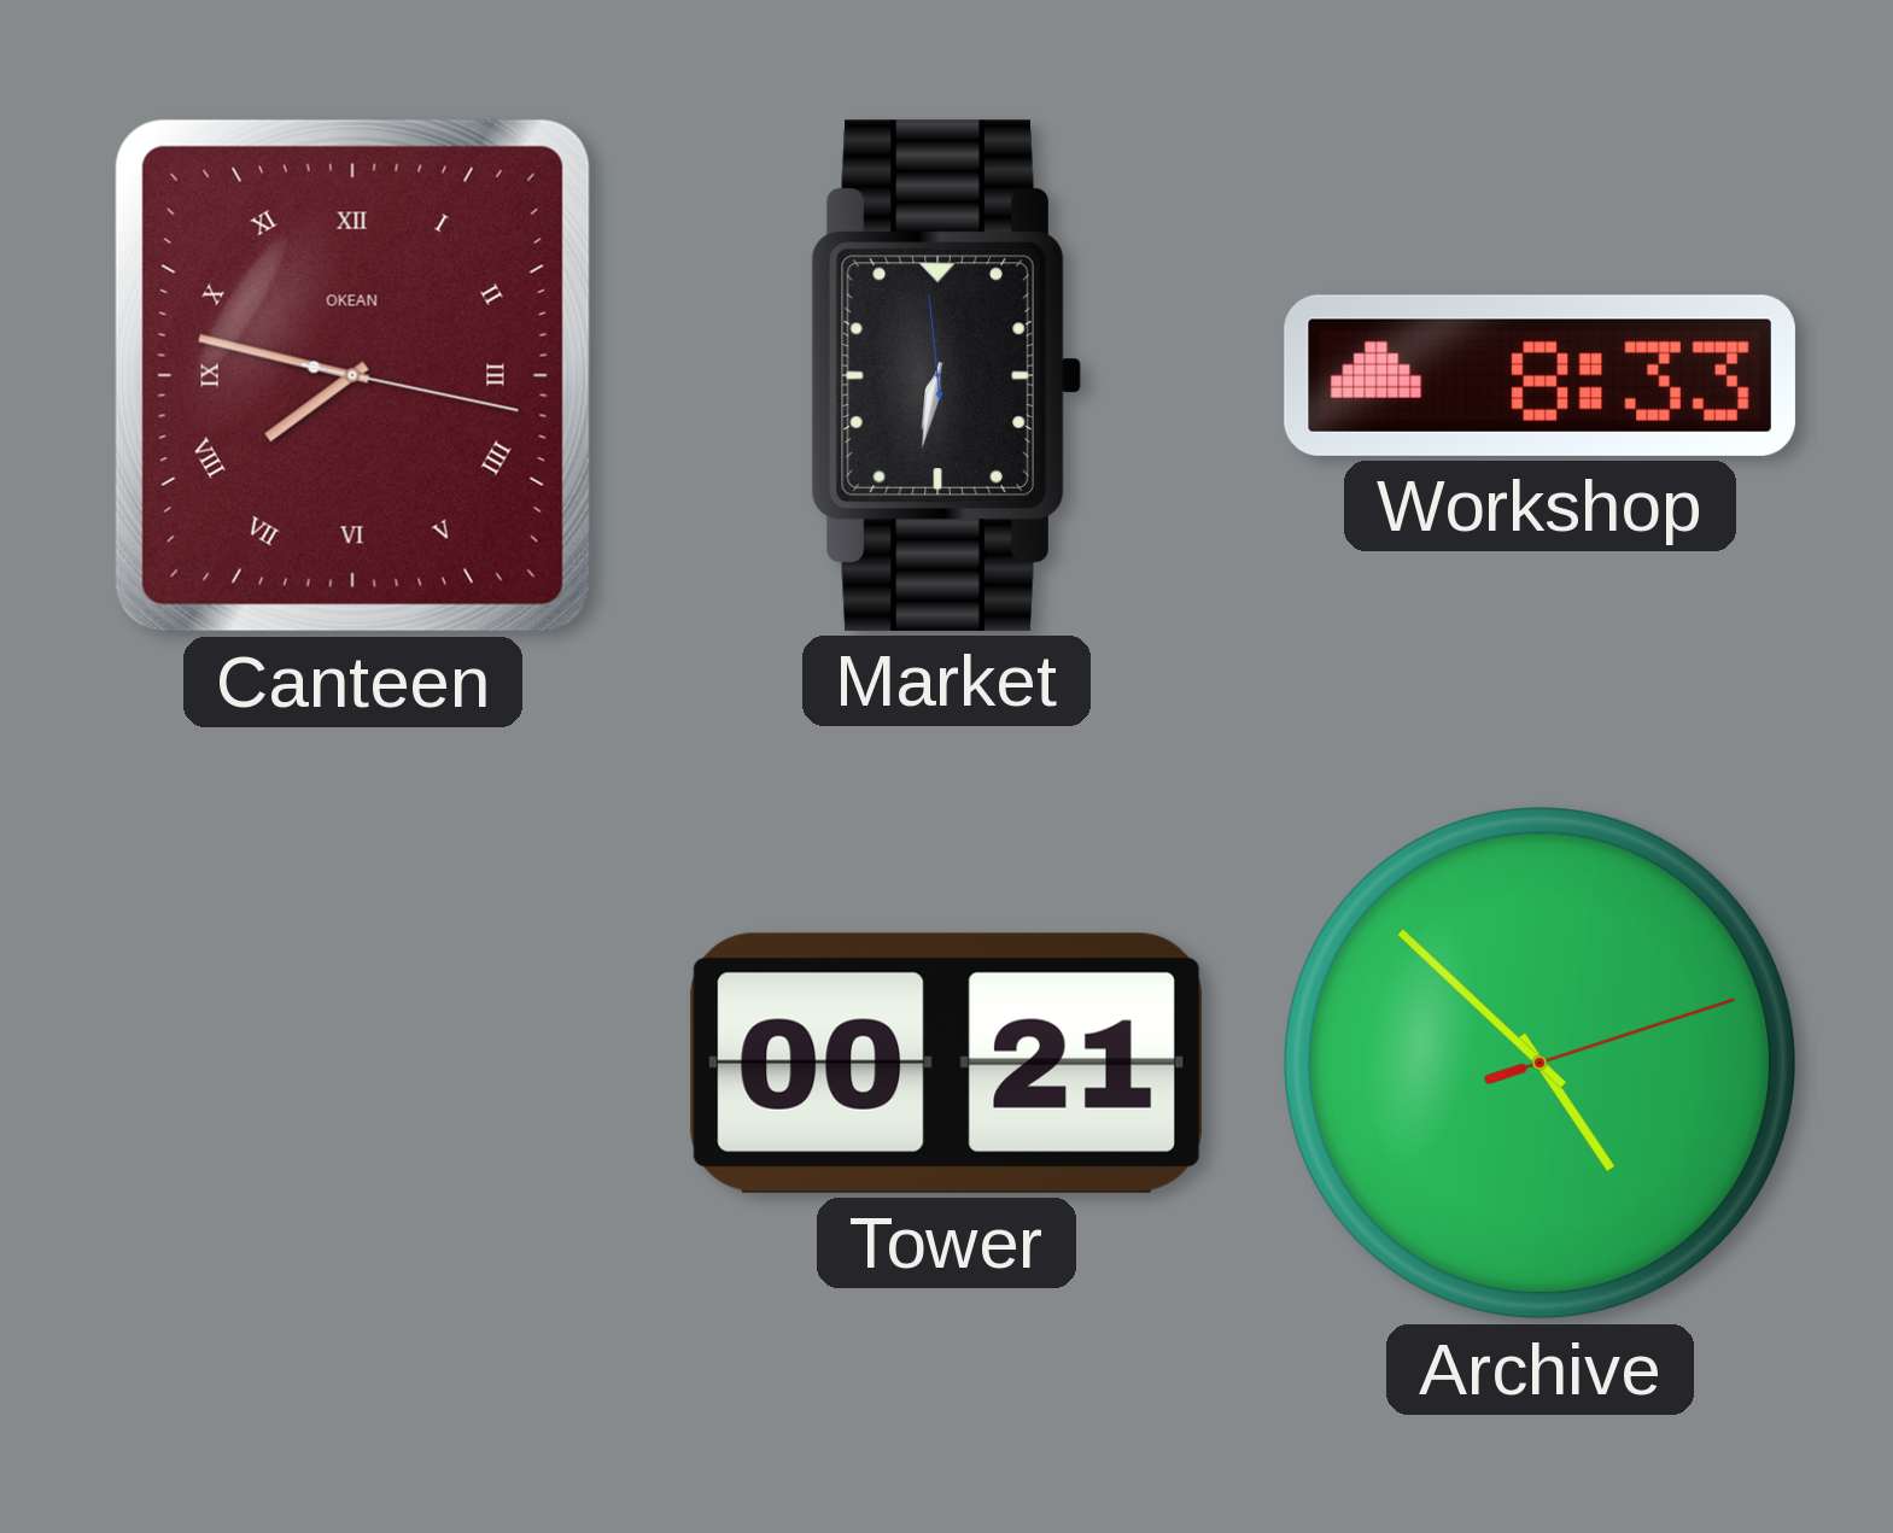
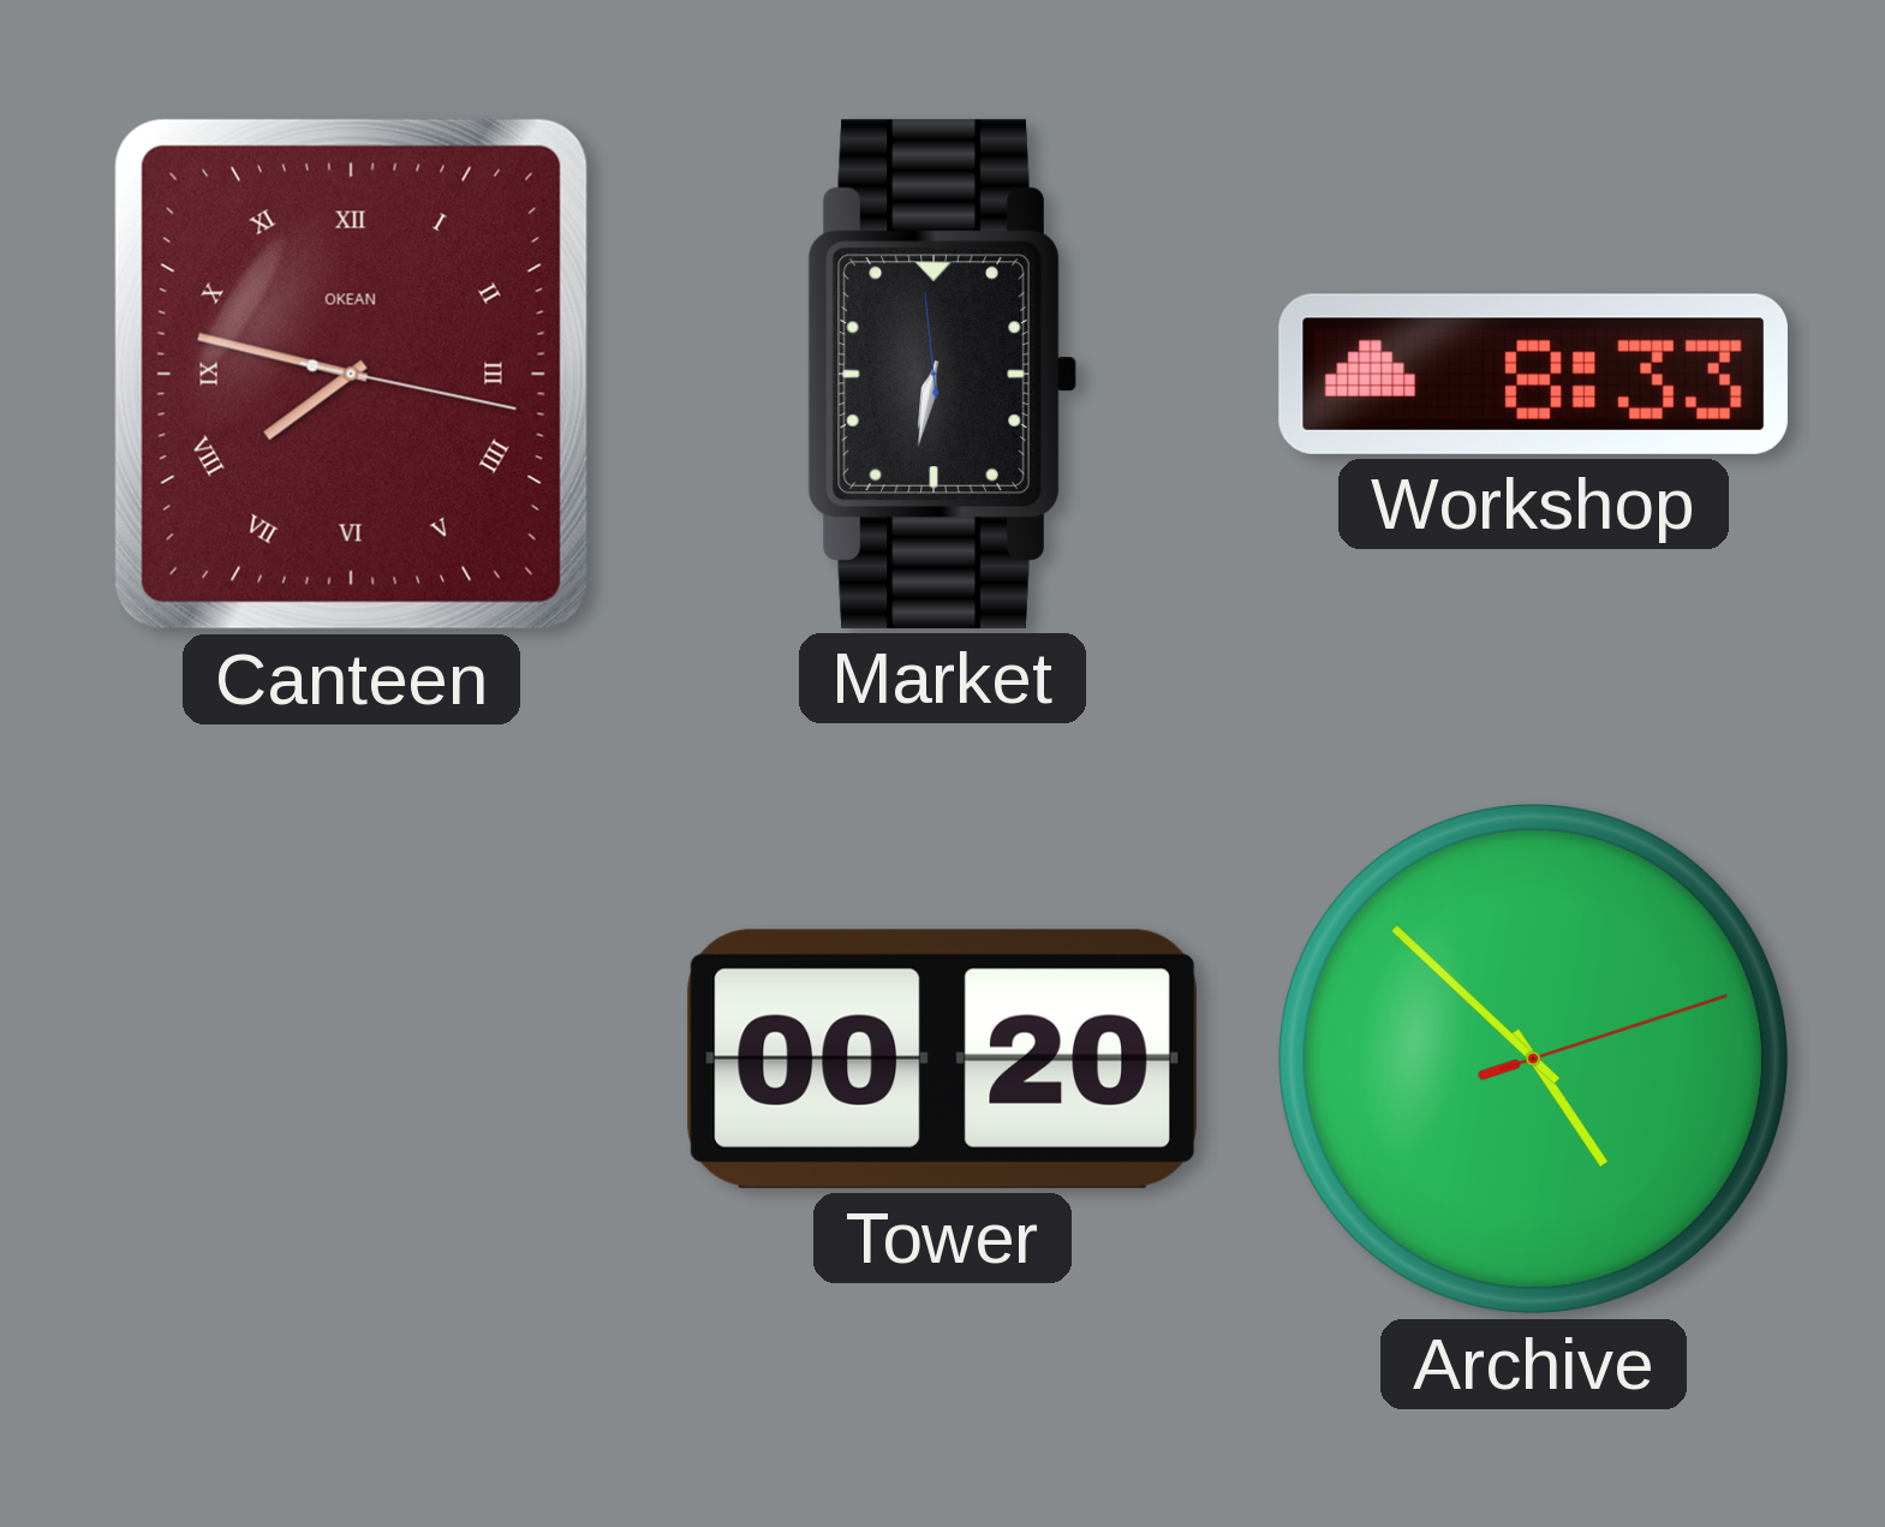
Tower: 00:21 -> 00:20
